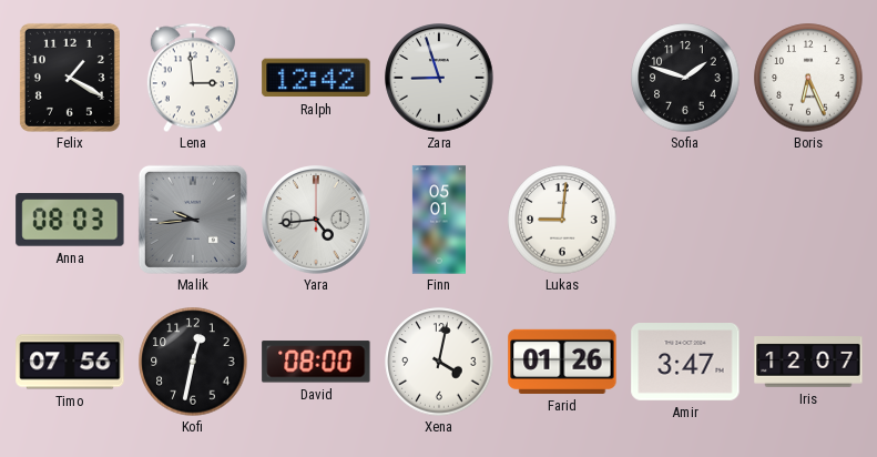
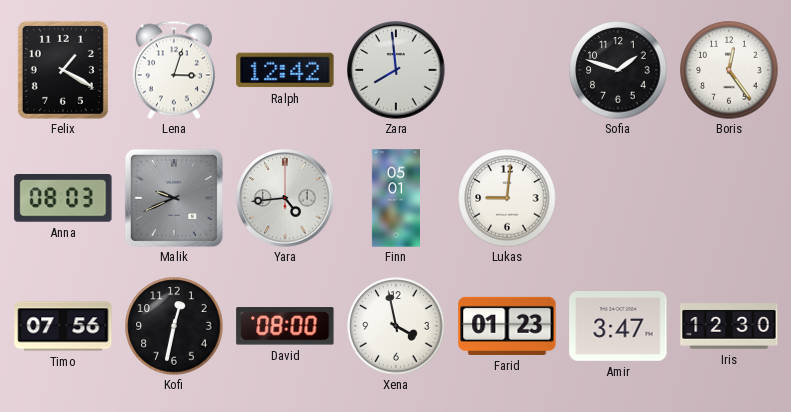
Lena: 2:59 -> 3:03
Zara: 8:57 -> 7:59
Boris: 6:26 -> 12:24
Malik: 9:44 -> 9:41
Xena: 4:02 -> 3:58
Farid: 01:26 -> 01:23
Iris: 12:07 -> 12:30
